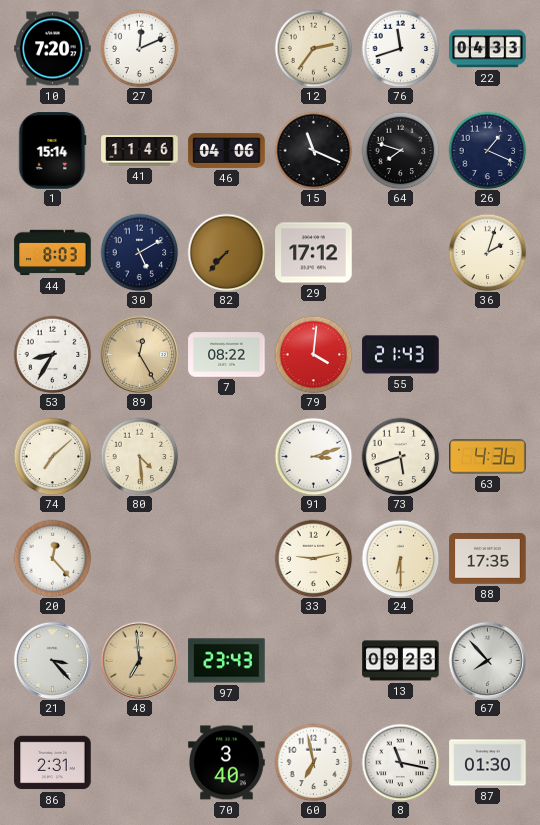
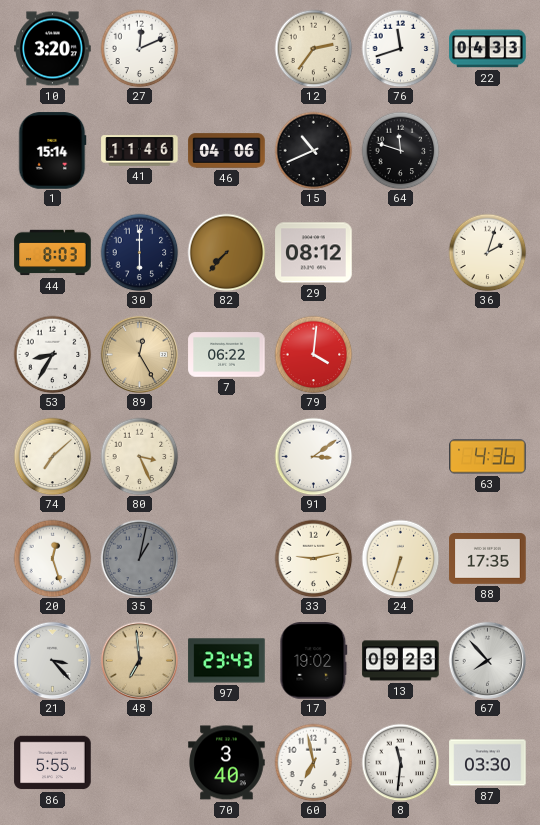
10: 7:20 -> 3:20
15: 11:19 -> 10:41
64: 7:48 -> 11:48
26: 1:19 -> none
30: 5:10 -> 6:00
29: 17:12 -> 08:12
7: 08:22 -> 06:22
55: 21:43 -> none
80: 4:29 -> 3:26
91: 3:12 -> 3:09
73: 5:42 -> none
20: 12:23 -> 12:27
35: none -> 1:02
24: 6:30 -> 6:33
17: none -> 19:02
86: 2:31 -> 5:55
8: 11:17 -> 11:31
87: 01:30 -> 03:30
